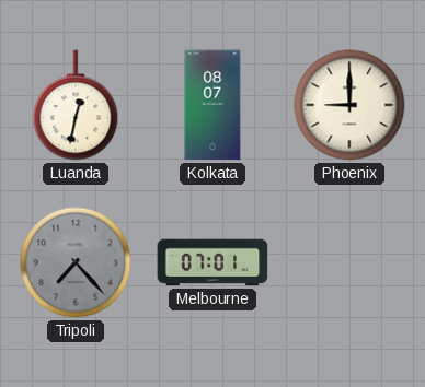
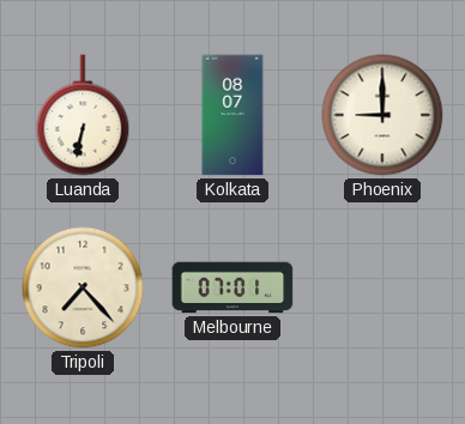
Luanda: 12:32 -> 6:32
Tripoli dial: grey -> cream
